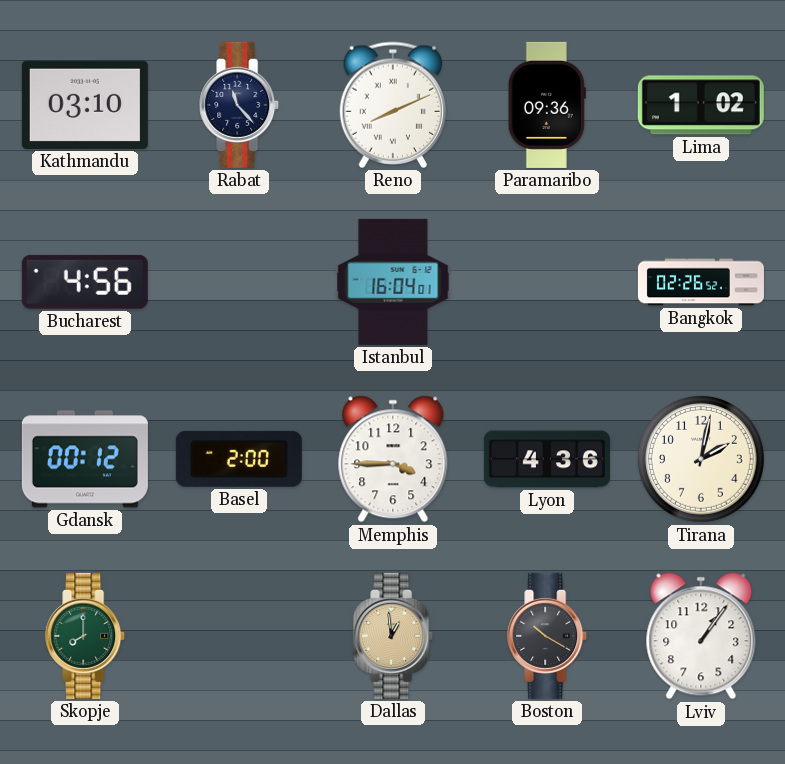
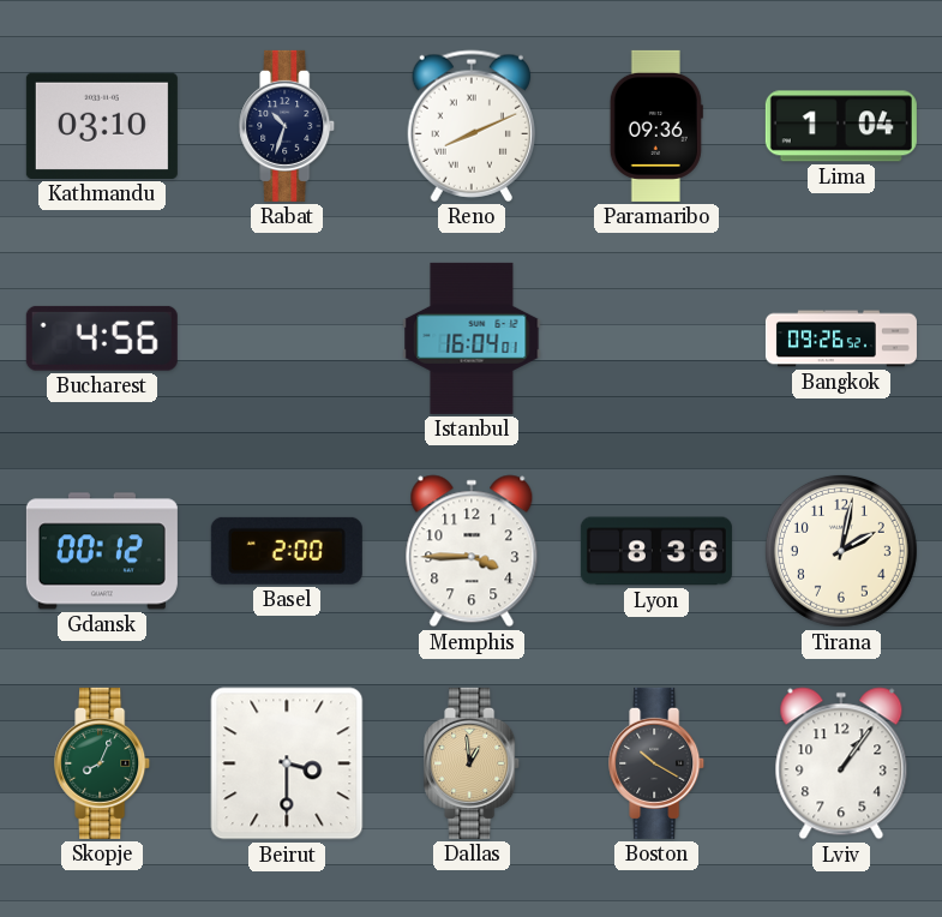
Rabat: 11:23 -> 10:33
Lima: 1:02 -> 1:04
Bangkok: 02:26 -> 09:26
Lyon: 4:36 -> 8:36
Skopje: 8:00 -> 8:04
Beirut: none -> 3:30
